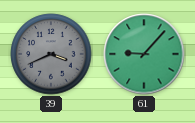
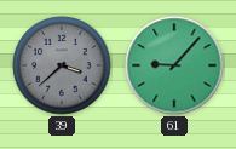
39: 3:41 -> 3:38
